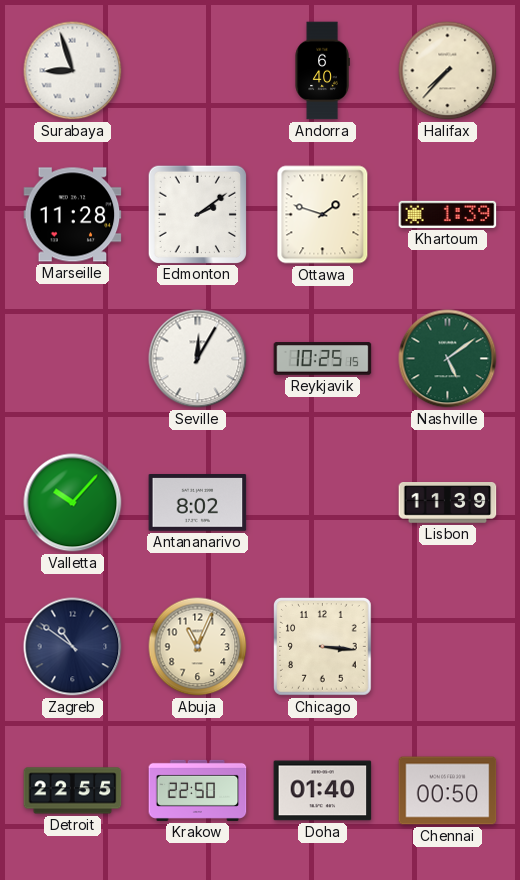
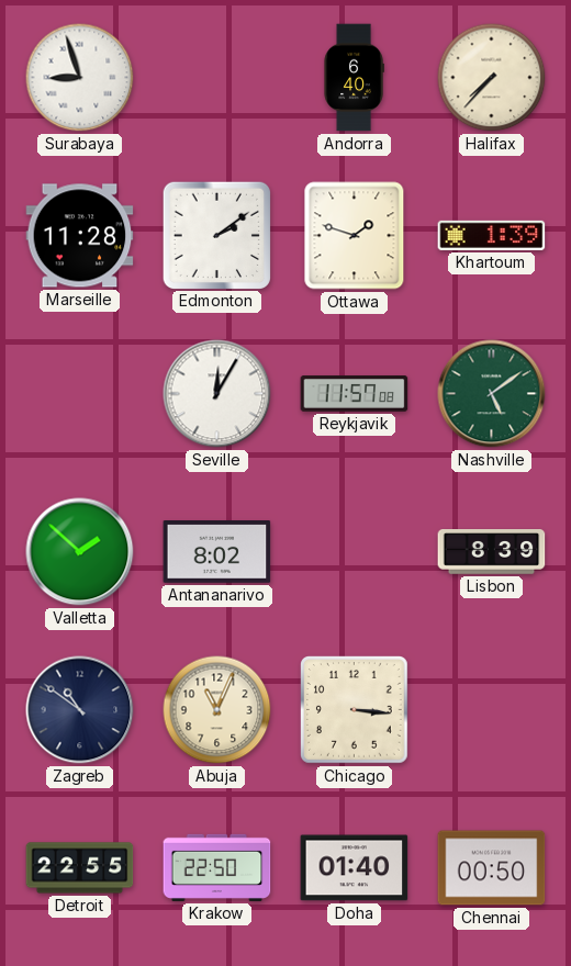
Reykjavik: 10:25 -> 11:57
Valletta: 10:07 -> 1:52
Lisbon: 11:39 -> 8:39
